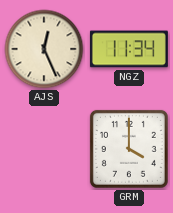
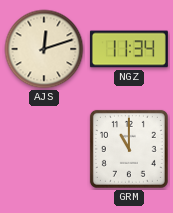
AJS: 12:26 -> 12:12
GRM: 4:00 -> 11:00
